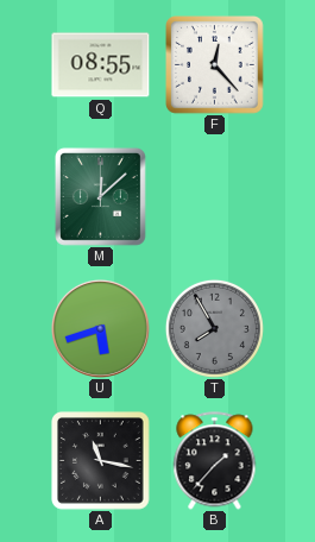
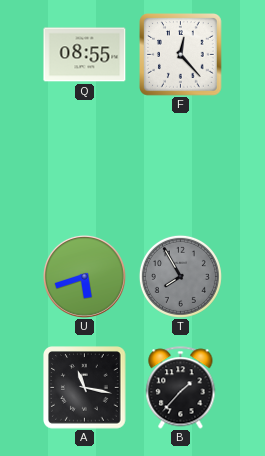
M: 12:08 -> none
